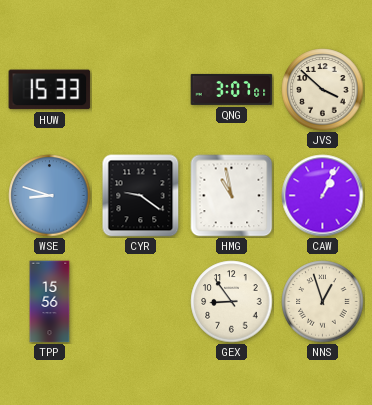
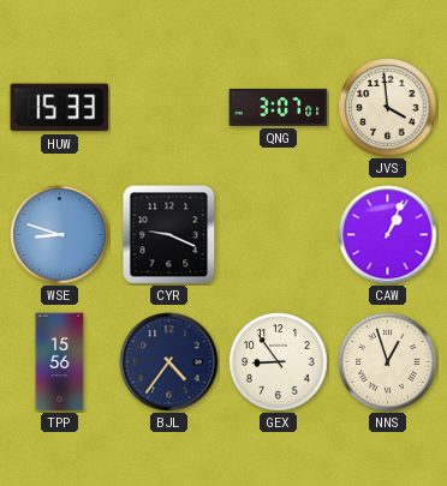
JVS: 3:52 -> 3:59
CYR: 9:21 -> 9:19
HMG: 10:58 -> none
BJL: none -> 4:36
